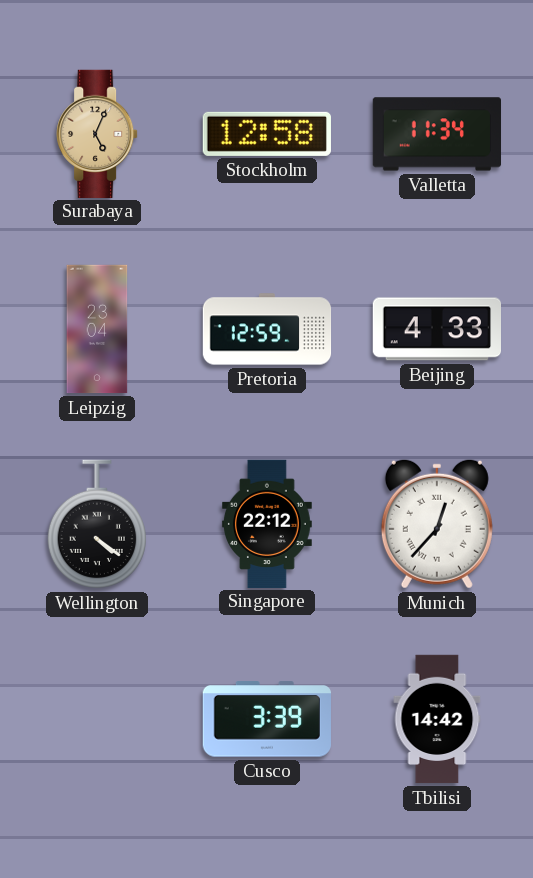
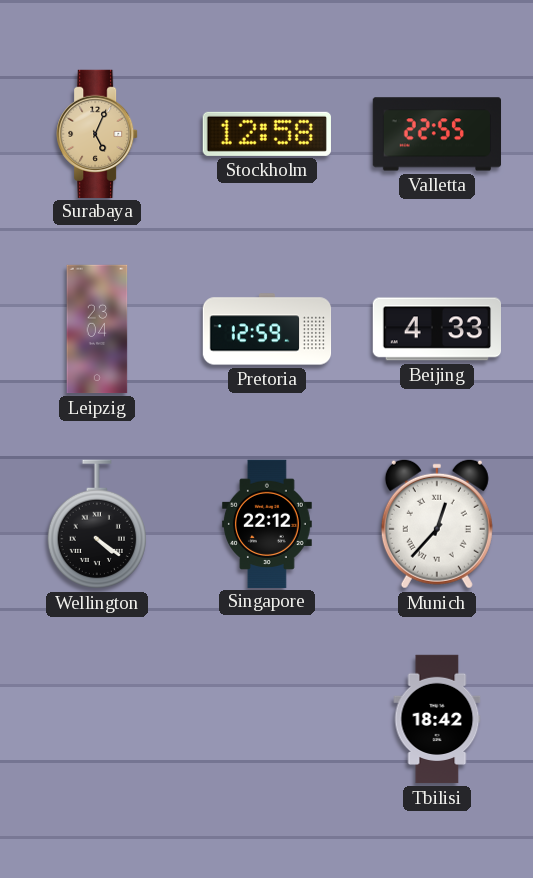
Valletta: 11:34 -> 22:55
Cusco: 3:39 -> none
Tbilisi: 14:42 -> 18:42
